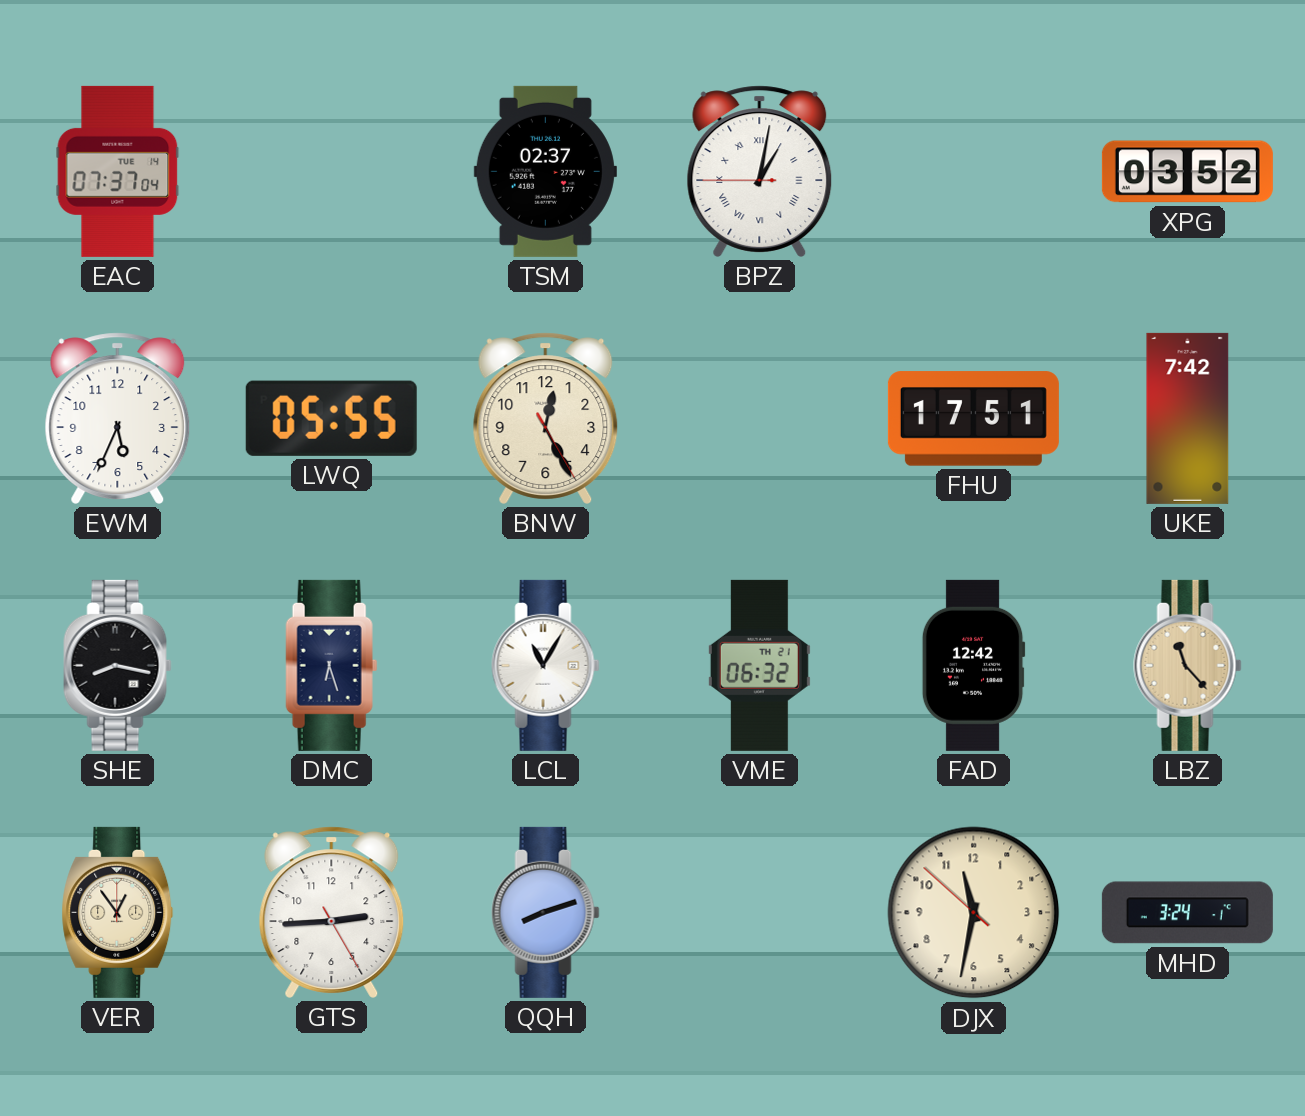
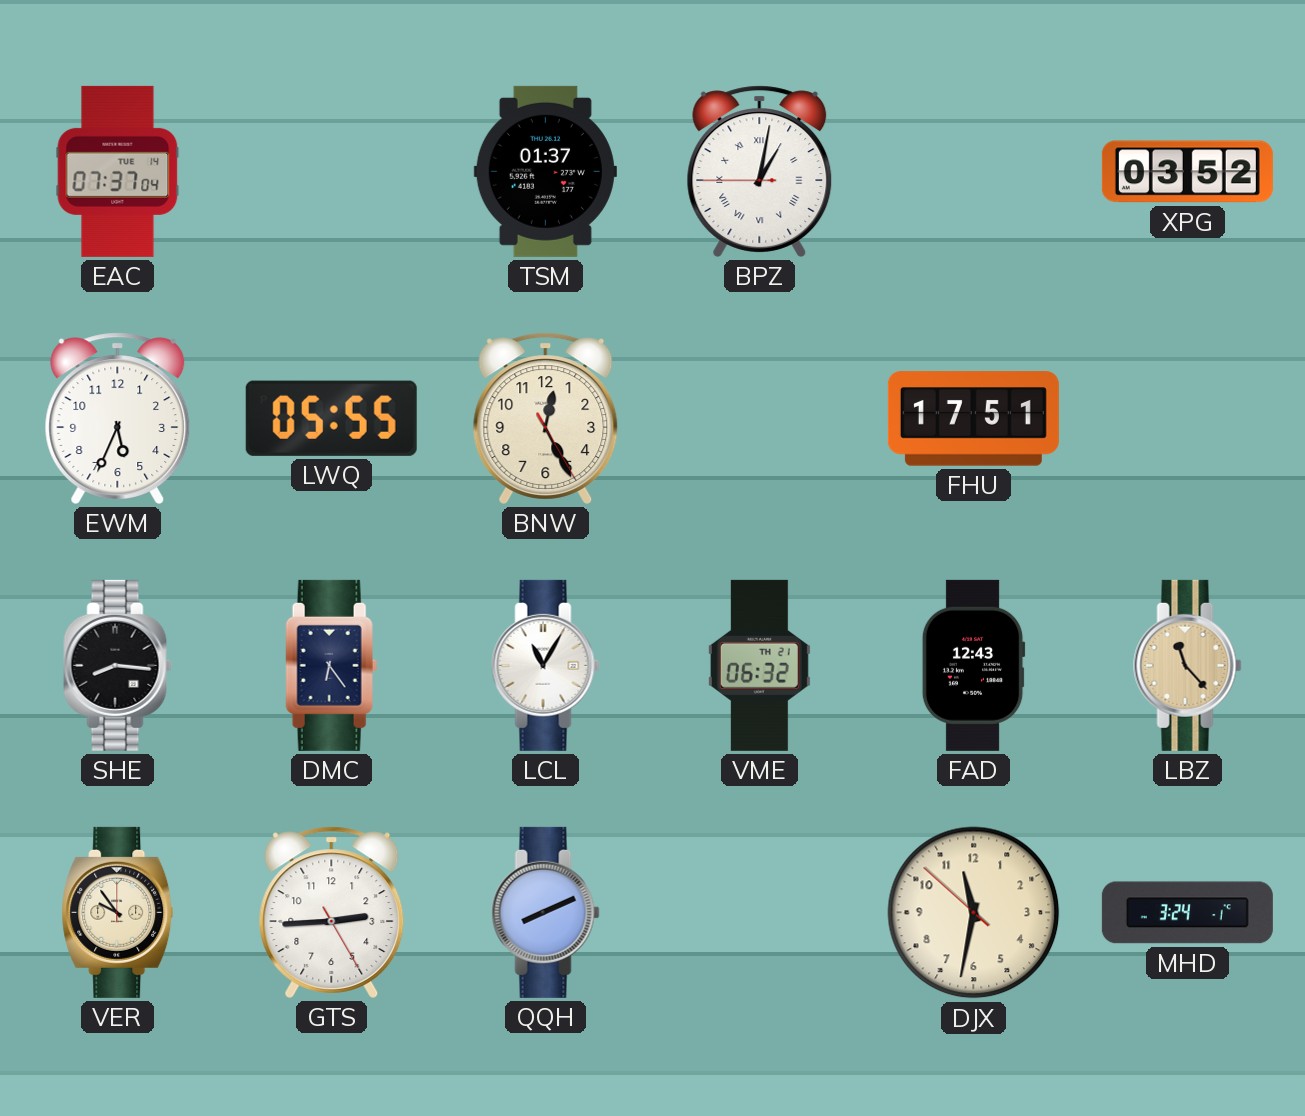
TSM: 02:37 -> 01:37
UKE: 7:42 -> none
SHE: 8:17 -> 8:16
DMC: 6:27 -> 6:24
FAD: 12:42 -> 12:43
VER: 12:54 -> 9:54
QQH: 8:12 -> 8:11
